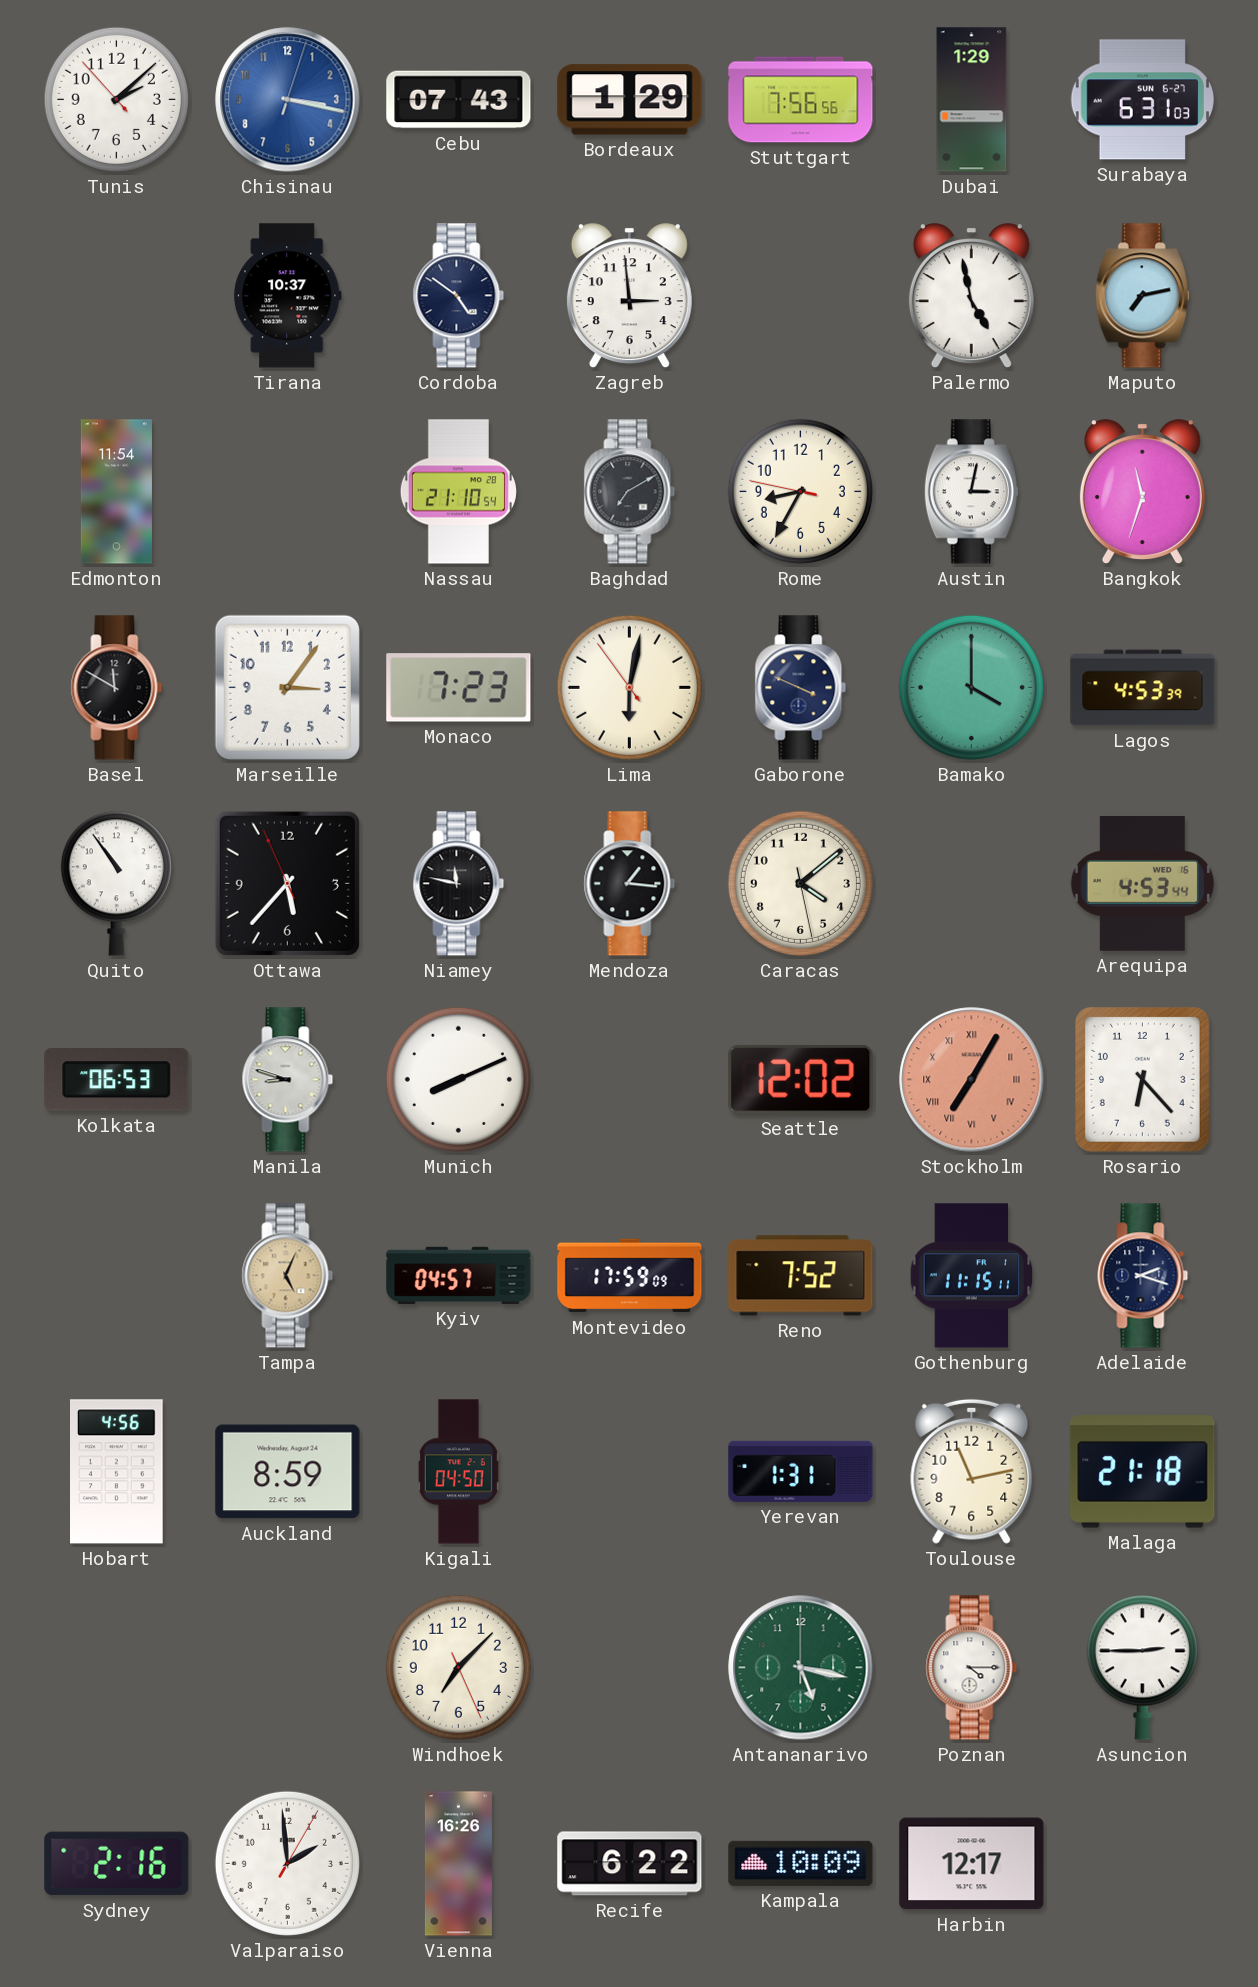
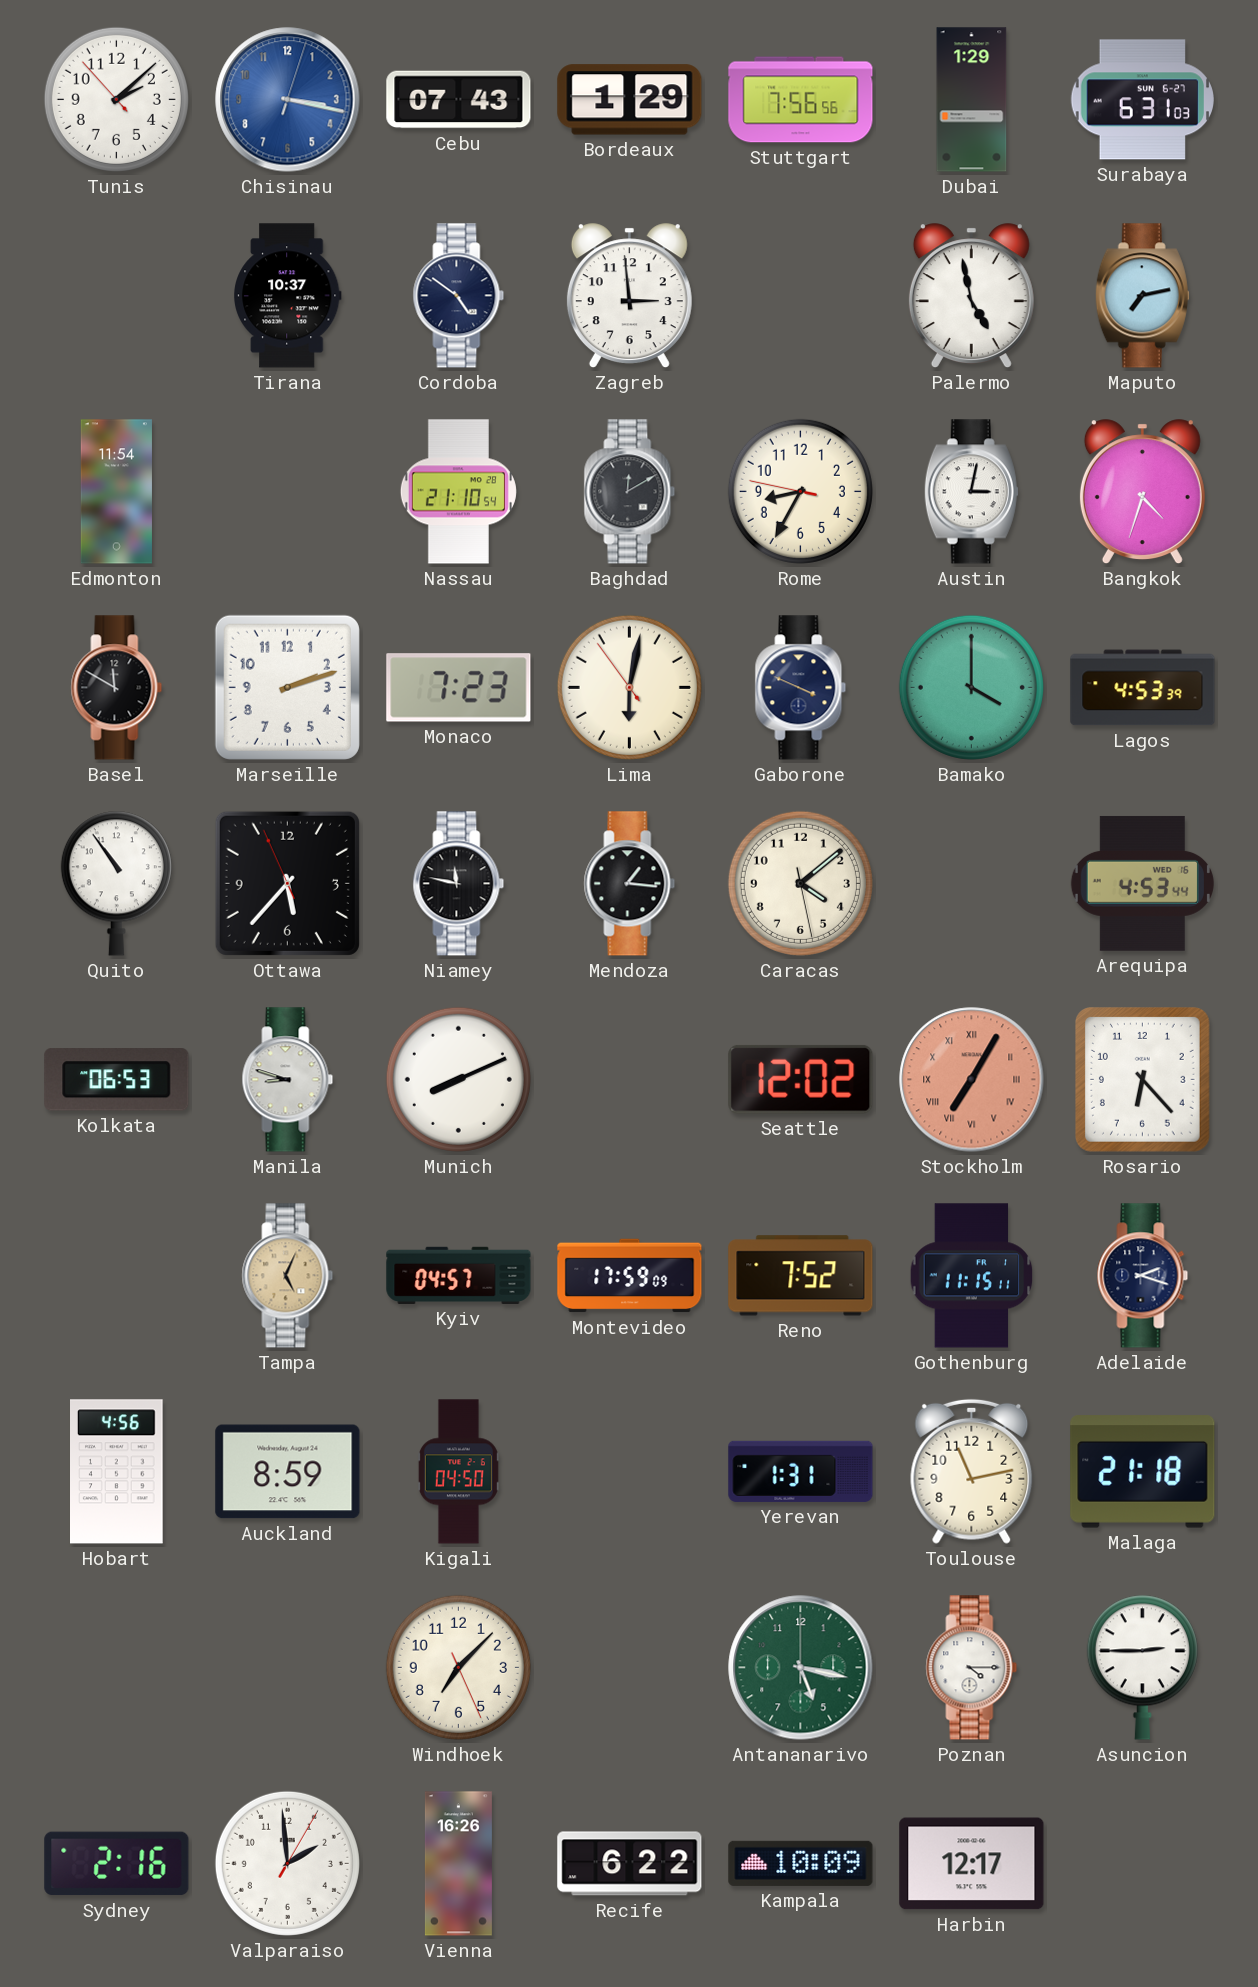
Baghdad: 7:10 -> 12:10
Bangkok: 11:33 -> 4:33
Marseille: 3:06 -> 2:12
